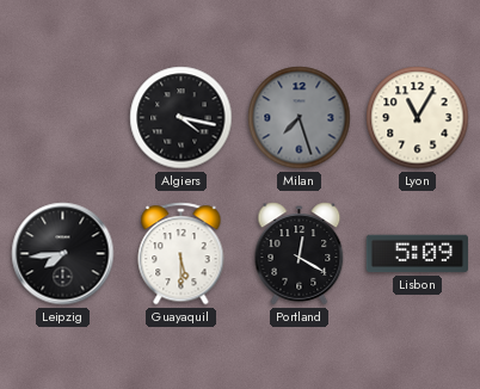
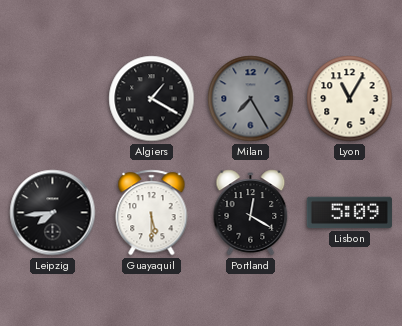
Algiers: 4:17 -> 1:20
Milan: 7:27 -> 7:25
